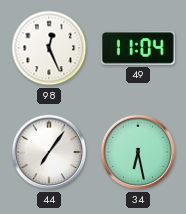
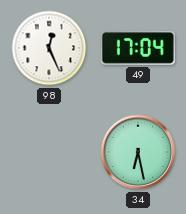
49: 11:04 -> 17:04
44: 7:06 -> none
